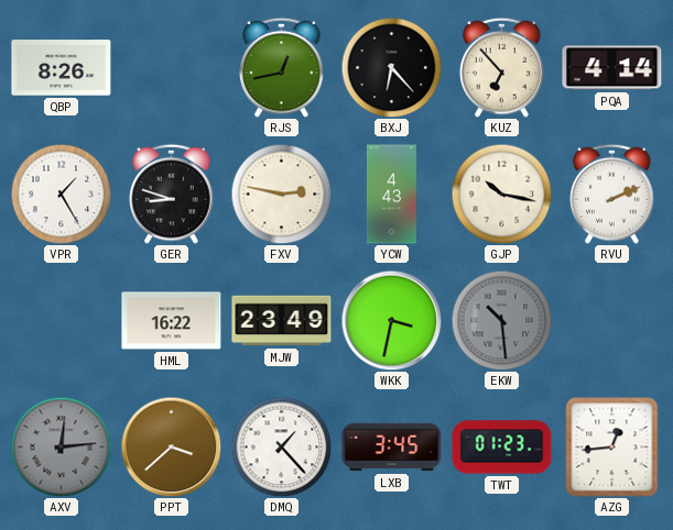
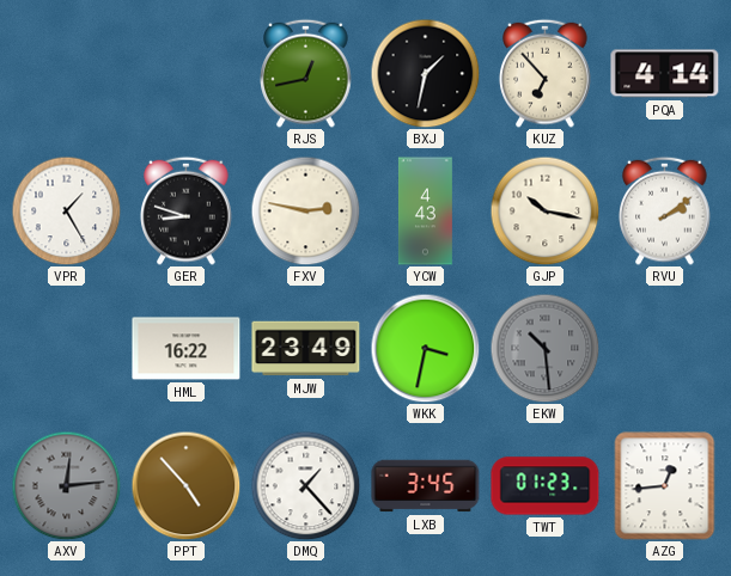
QBP: 8:26 -> none
BXJ: 6:23 -> 1:32
RVU: 2:11 -> 2:09
PPT: 3:38 -> 4:53
